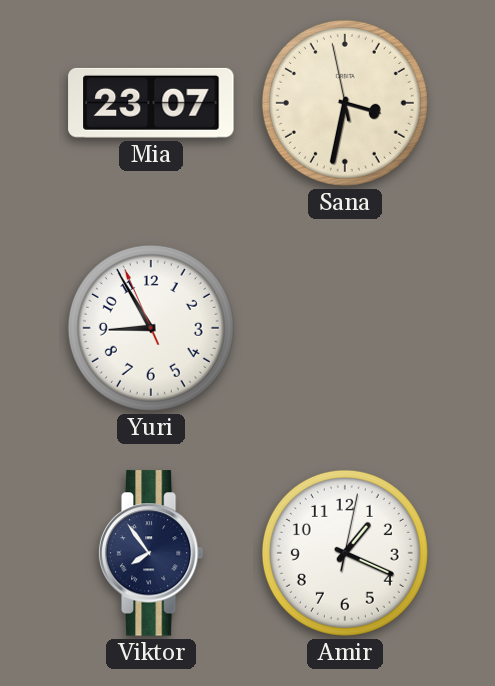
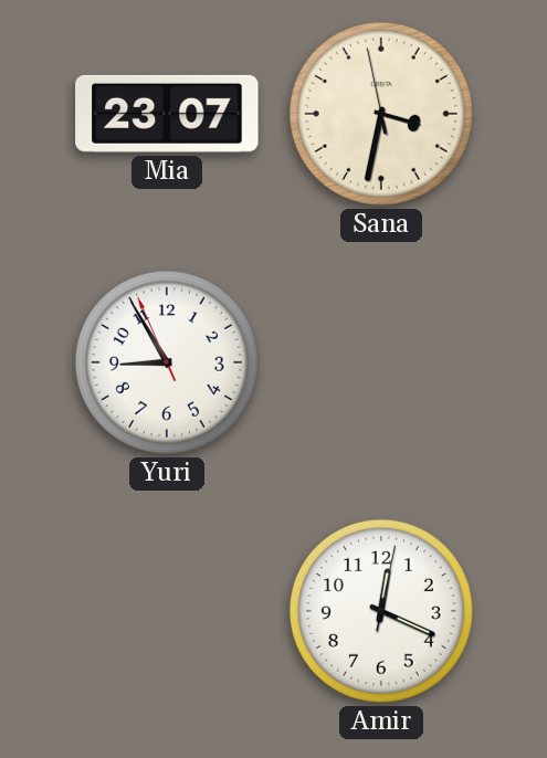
Viktor: 7:54 -> none
Amir: 1:19 -> 12:19
